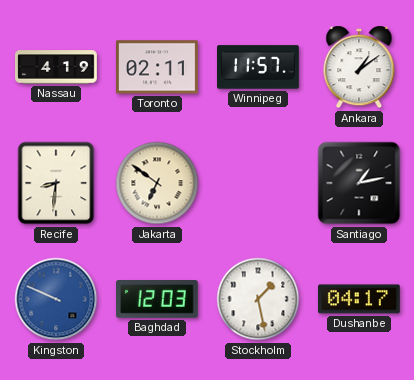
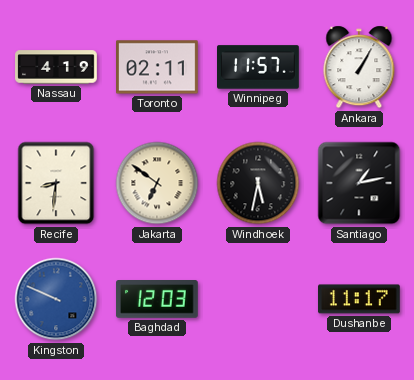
Ankara: 1:09 -> 1:05
Windhoek: none -> 5:32
Stockholm: 1:28 -> none
Dushanbe: 04:17 -> 11:17
